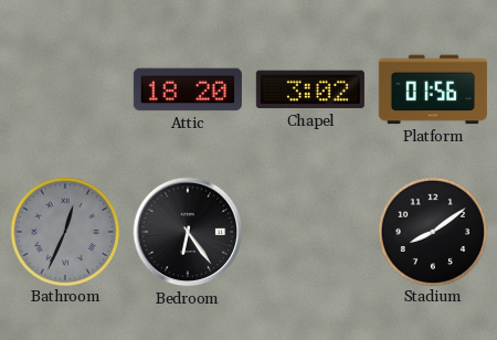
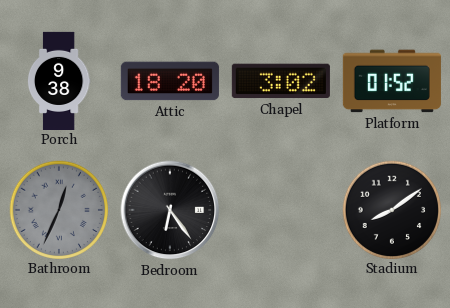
Porch: none -> 9:38
Platform: 01:56 -> 01:52
